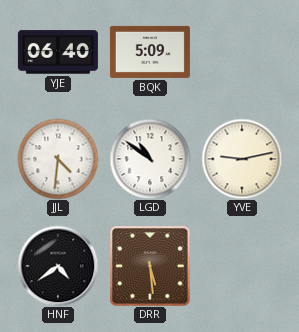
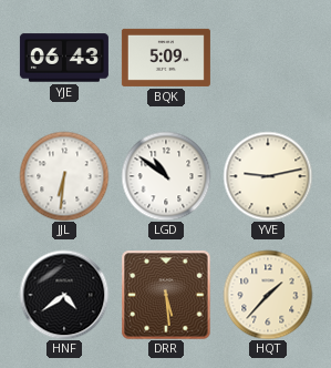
YJE: 06:40 -> 06:43
JJL: 4:31 -> 6:31
HQT: none -> 1:37
